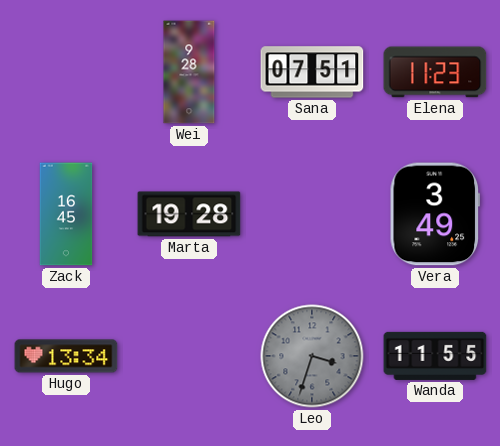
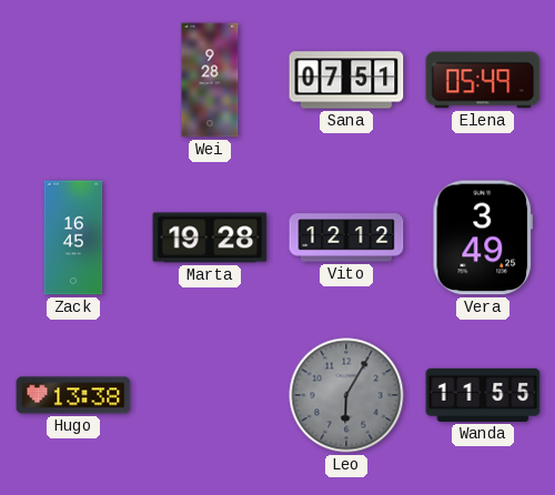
Elena: 11:23 -> 05:49
Vito: none -> 12:12
Hugo: 13:34 -> 13:38
Leo: 3:33 -> 6:05
